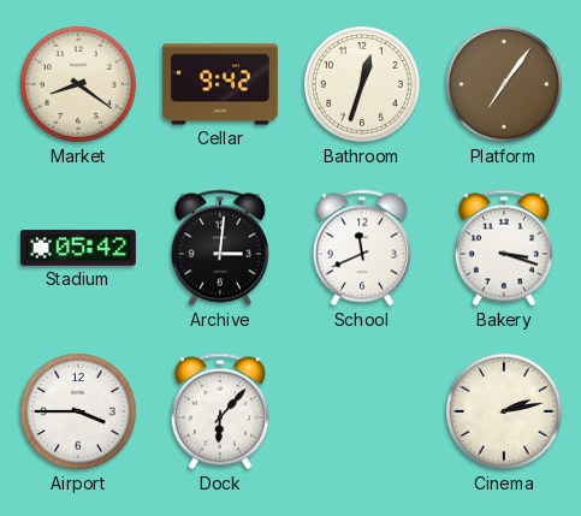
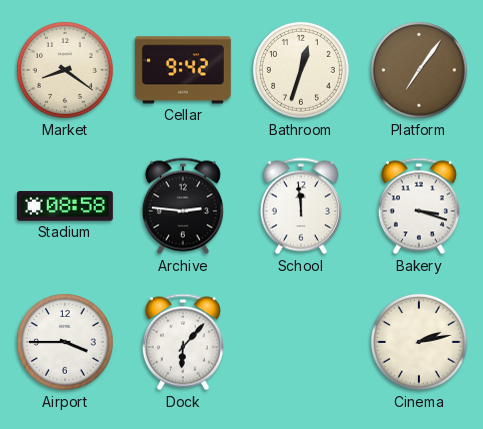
Stadium: 05:42 -> 08:58
Archive: 3:01 -> 2:46
School: 11:41 -> 11:59
